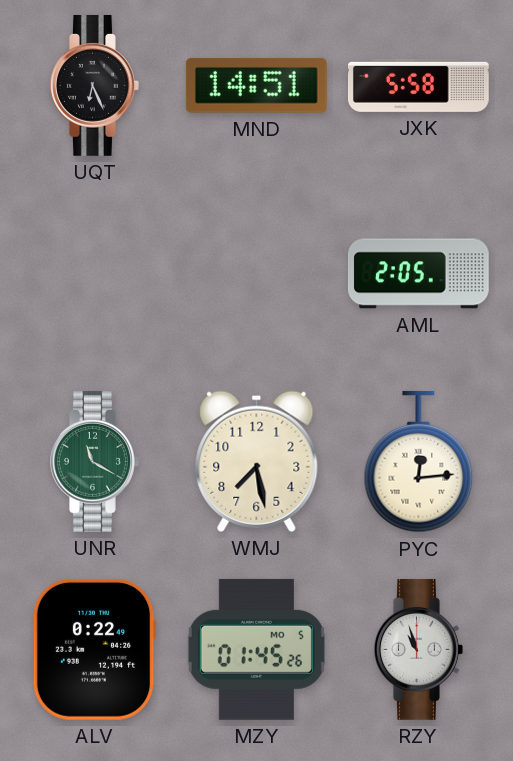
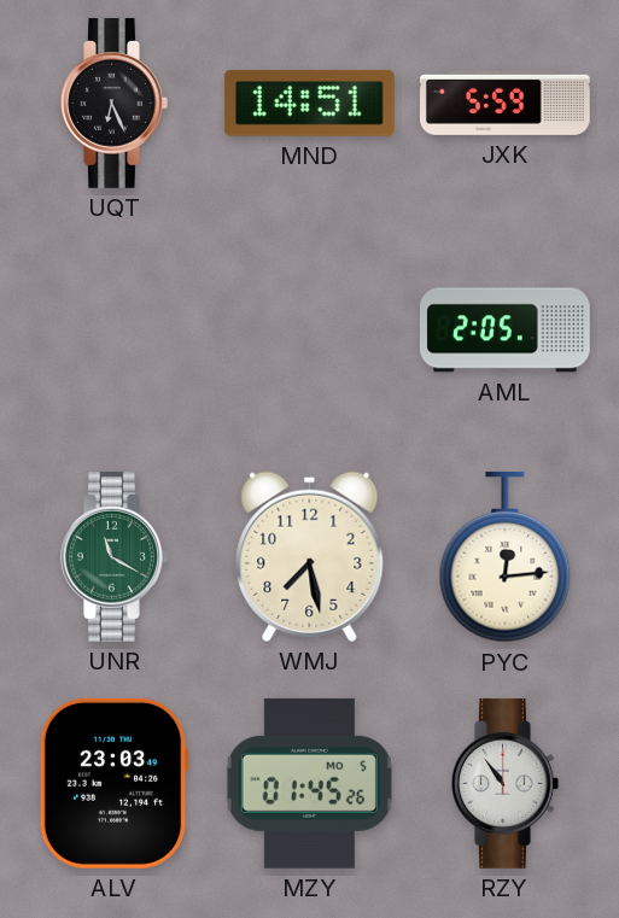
JXK: 5:58 -> 5:59
ALV: 0:22 -> 23:03
RZY: 10:57 -> 10:54
